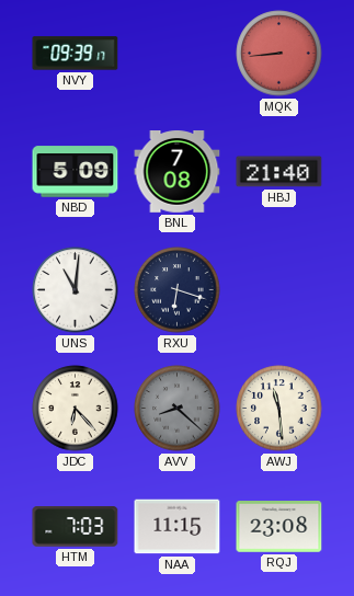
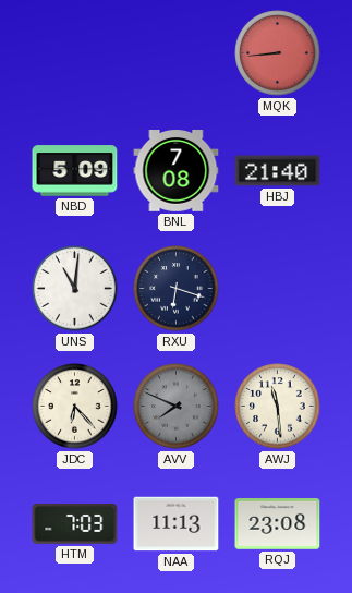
NVY: 09:39 -> none
AVV: 8:22 -> 7:49
NAA: 11:15 -> 11:13
